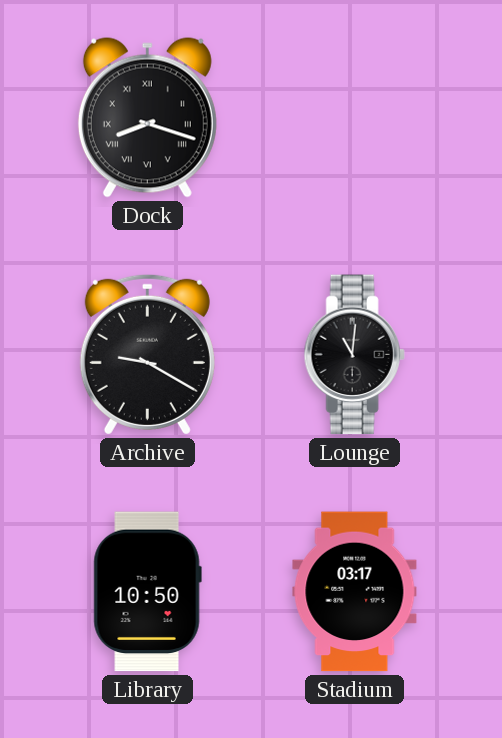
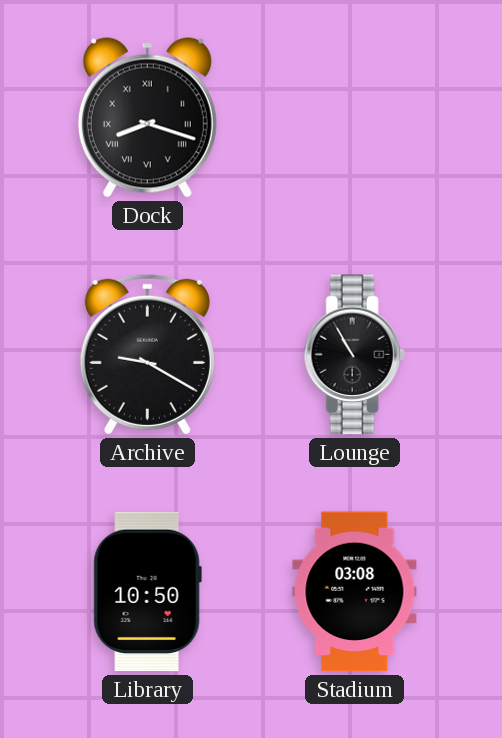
Lounge: 11:01 -> 10:55
Stadium: 03:17 -> 03:08
